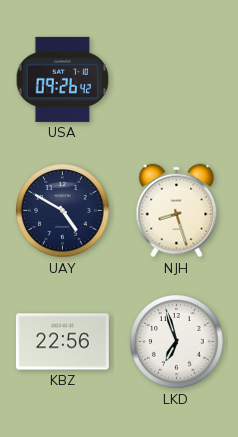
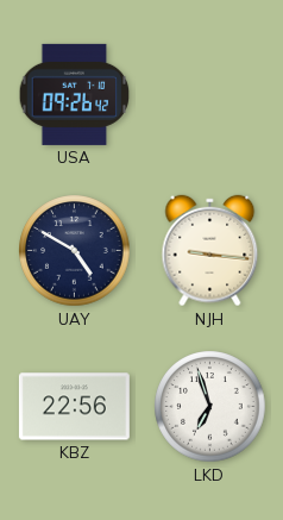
NJH: 8:27 -> 9:16
